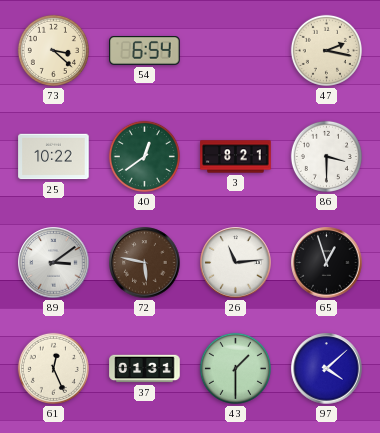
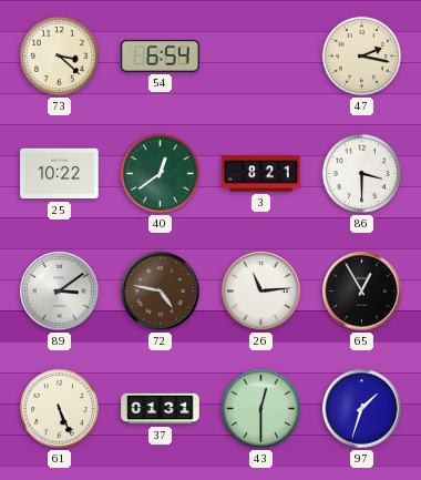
72: 5:47 -> 4:47
65: 12:57 -> 12:55
61: 12:26 -> 5:26
43: 1:30 -> 12:30
97: 4:08 -> 1:33
